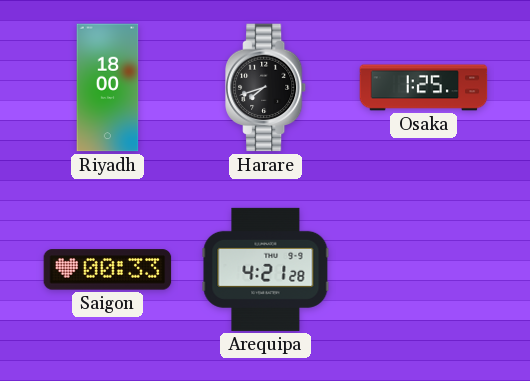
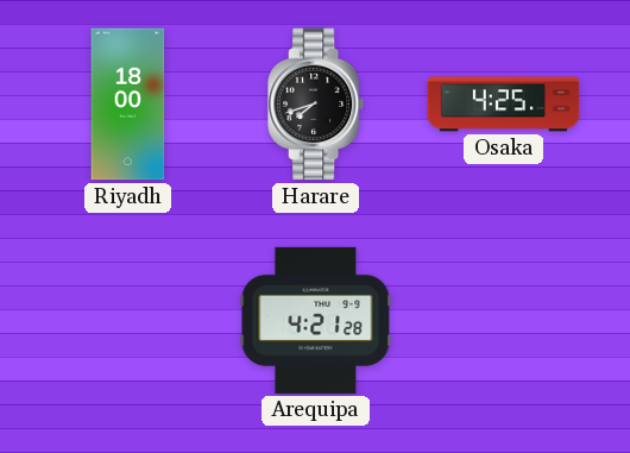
Osaka: 1:25 -> 4:25
Saigon: 00:33 -> none
